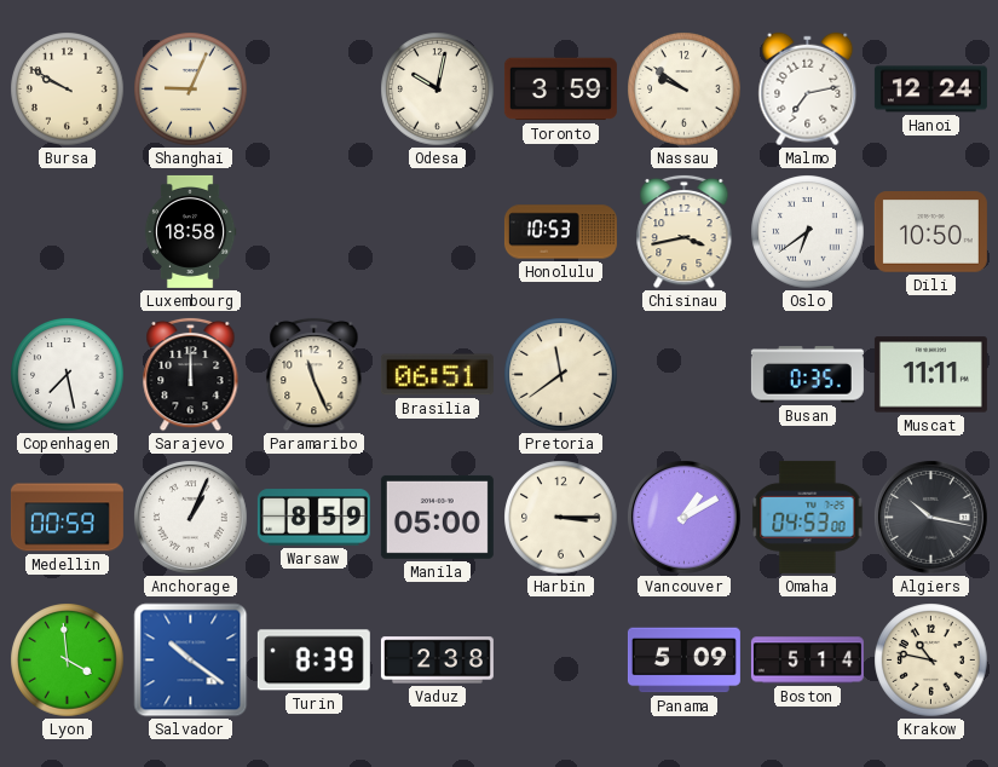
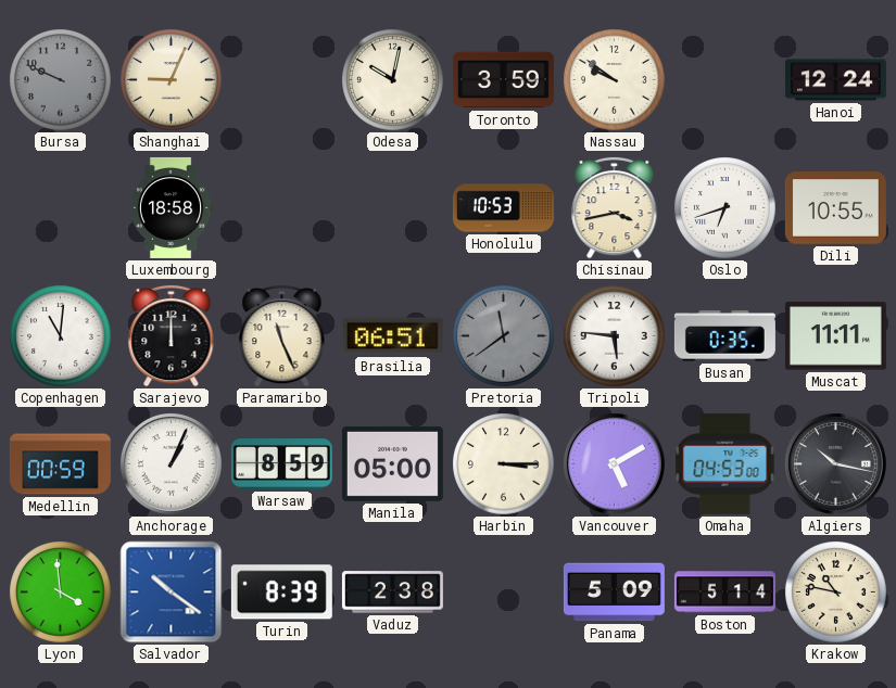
Bursa: 9:50 -> 9:49
Bursa dial: cream -> grey
Malmo: 7:13 -> none
Oslo: 6:39 -> 6:42
Dili: 10:50 -> 10:55
Copenhagen: 7:28 -> 11:01
Pretoria dial: cream -> grey
Tripoli: none -> 5:46
Vancouver: 1:10 -> 5:10
